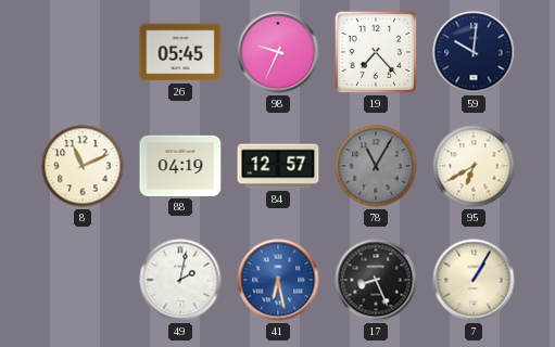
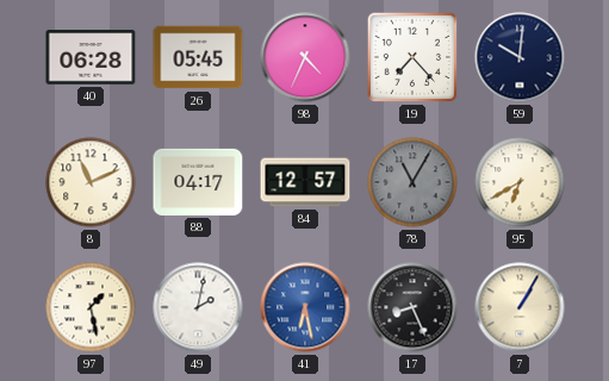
40: none -> 06:28
98: 9:34 -> 4:34
88: 04:19 -> 04:17
97: none -> 1:28
